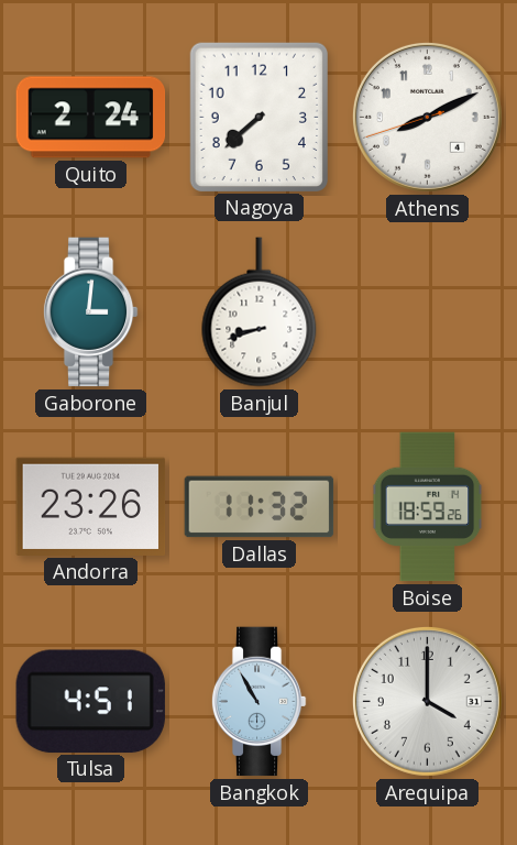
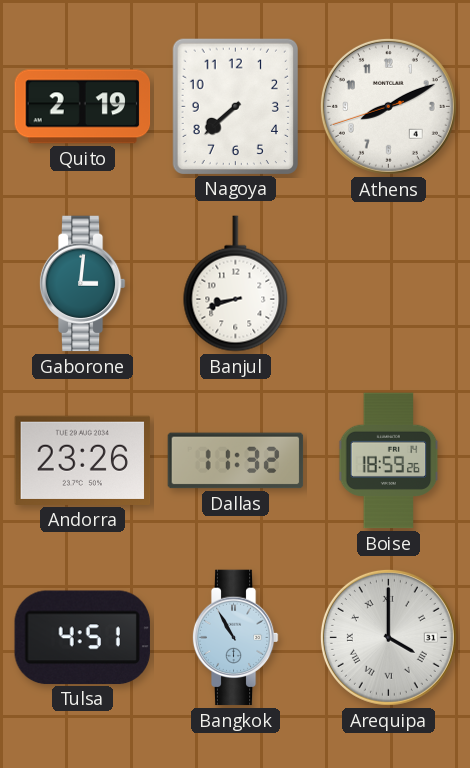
Quito: 2:24 -> 2:19
Arequipa numerals: Arabic -> Roman
